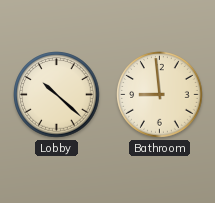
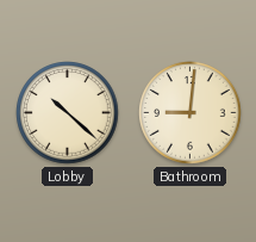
Bathroom: 8:59 -> 9:01
